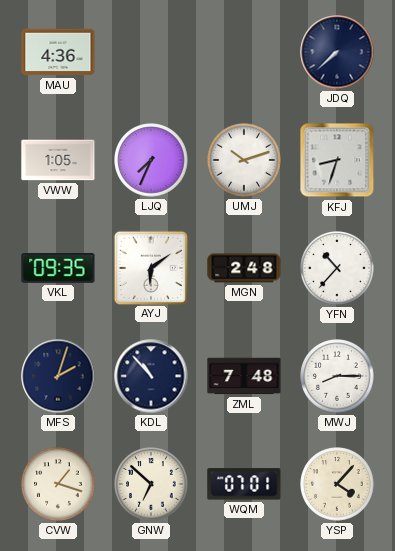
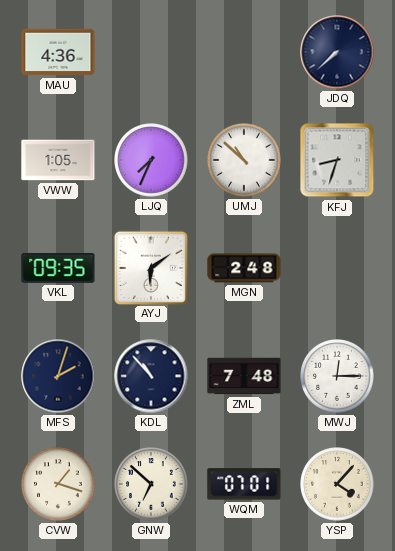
UMJ: 10:12 -> 10:52
YFN: 10:37 -> none
MWJ: 8:15 -> 12:15
